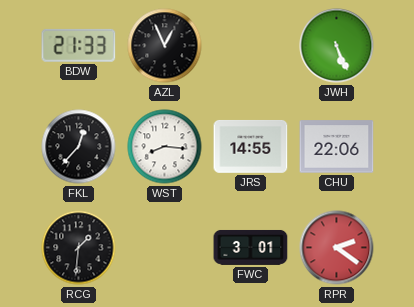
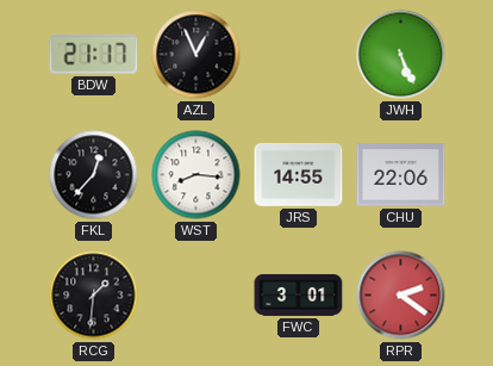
BDW: 21:33 -> 21:17
